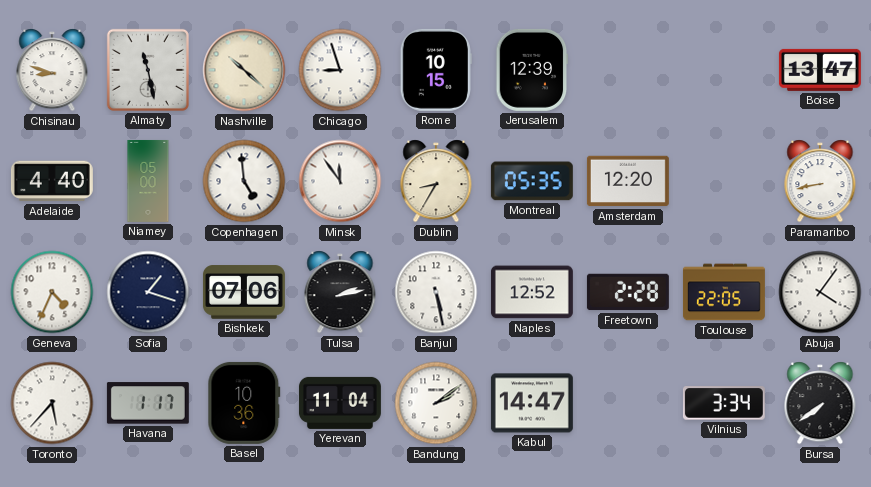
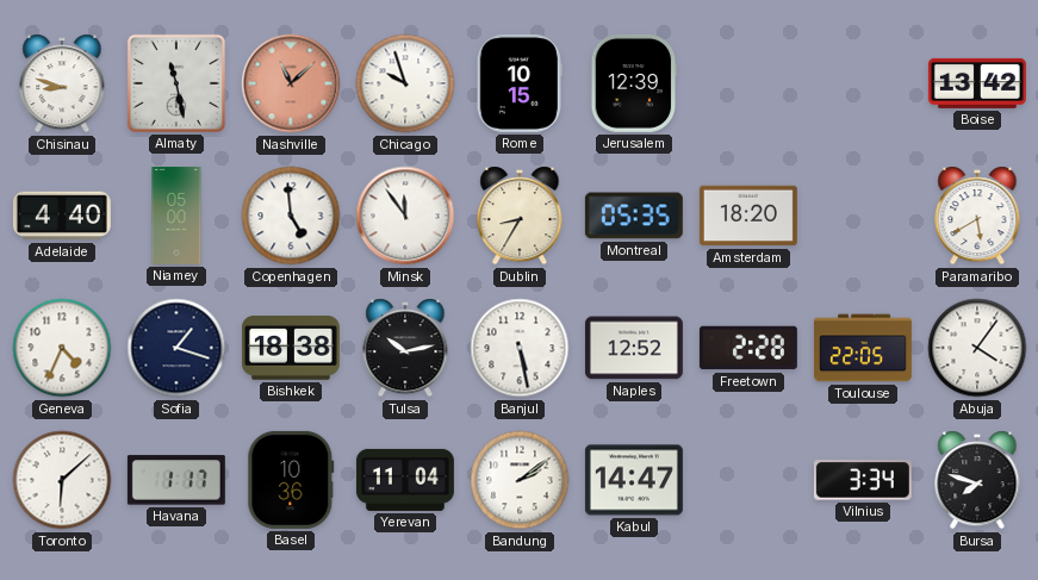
Nashville: 10:22 -> 11:08
Nashville dial: cream -> salmon
Chicago: 8:57 -> 9:57
Boise: 13:47 -> 13:42
Amsterdam: 12:20 -> 18:20
Paramaribo: 8:43 -> 5:40
Bishkek: 07:06 -> 18:38
Tulsa: 2:13 -> 10:13
Toronto: 5:37 -> 6:08
Bursa: 7:39 -> 7:48
